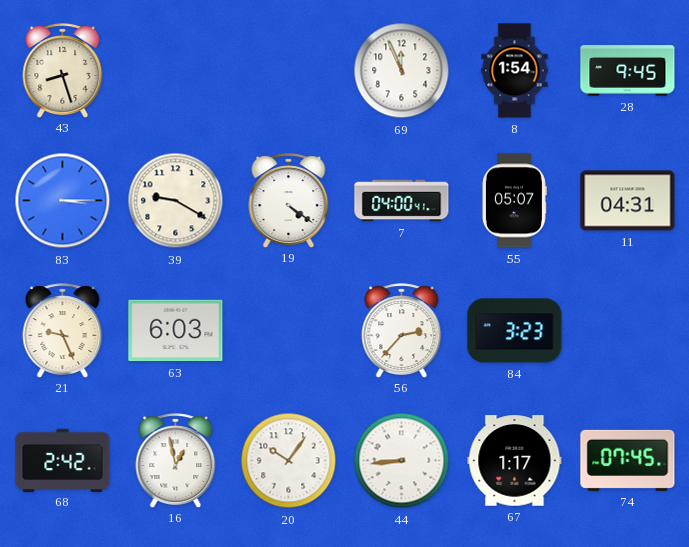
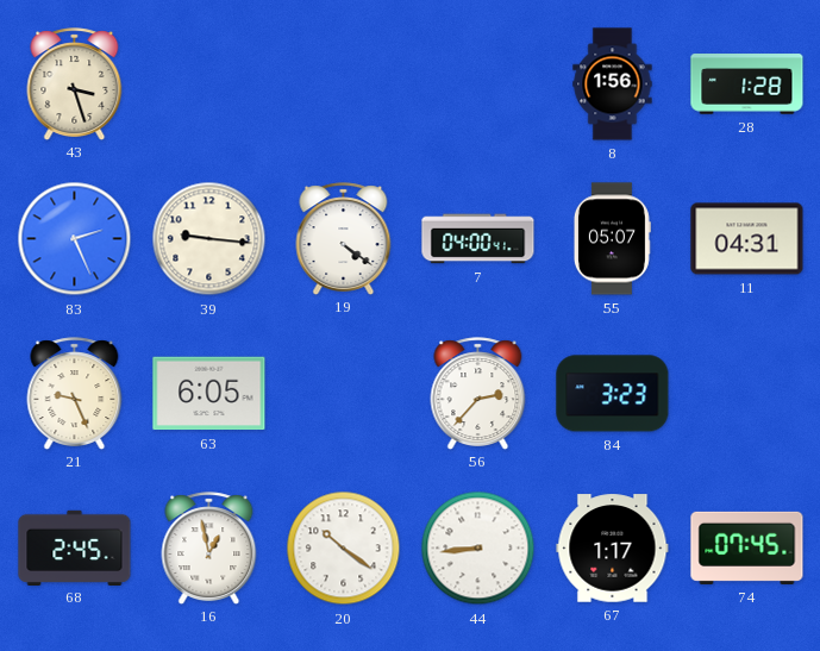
43: 8:27 -> 3:27
69: 11:56 -> none
8: 1:54 -> 1:56
28: 9:45 -> 1:28
83: 3:15 -> 2:26
39: 9:20 -> 9:16
63: 6:03 -> 6:05
68: 2:42 -> 2:45
20: 10:06 -> 10:21
